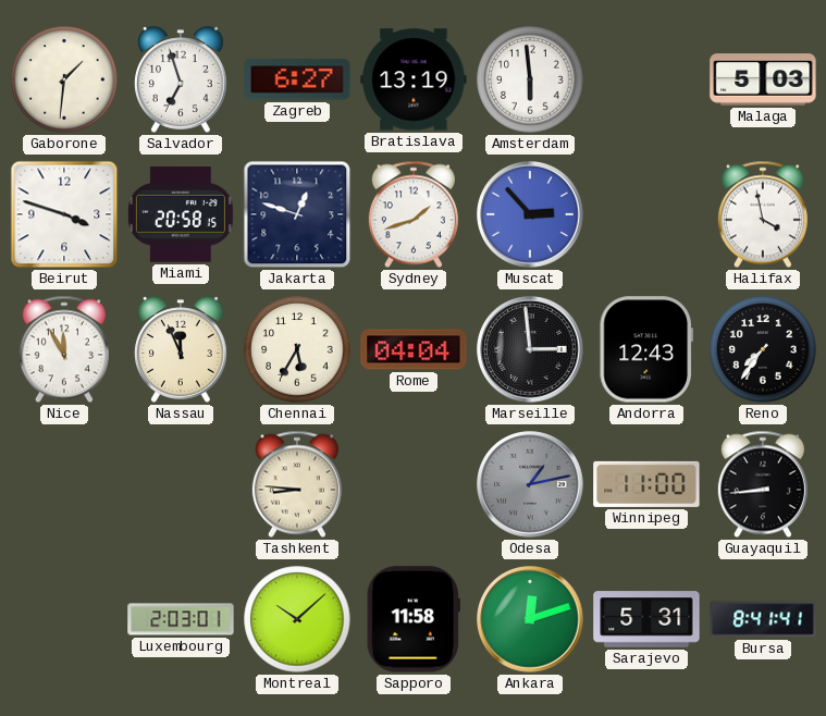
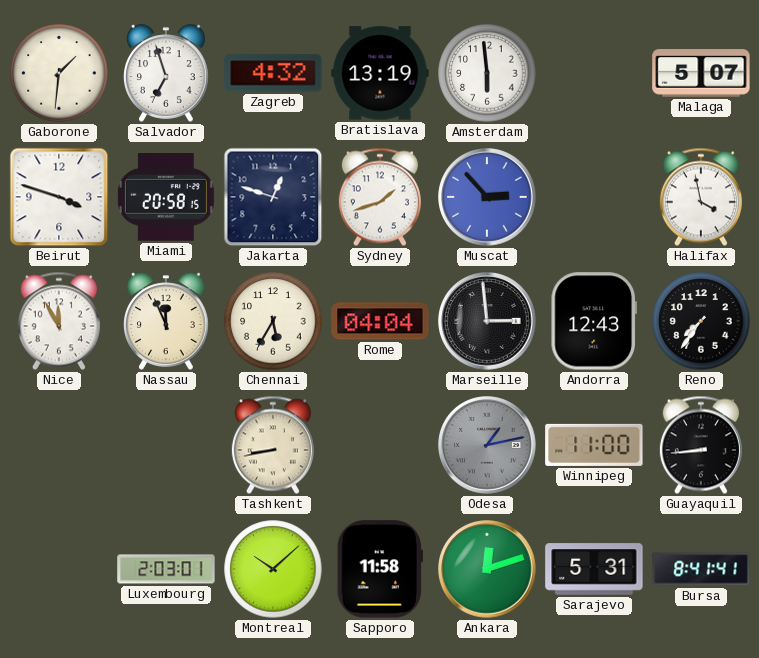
Zagreb: 6:27 -> 4:32
Malaga: 5:03 -> 5:07
Tashkent: 8:46 -> 8:43
